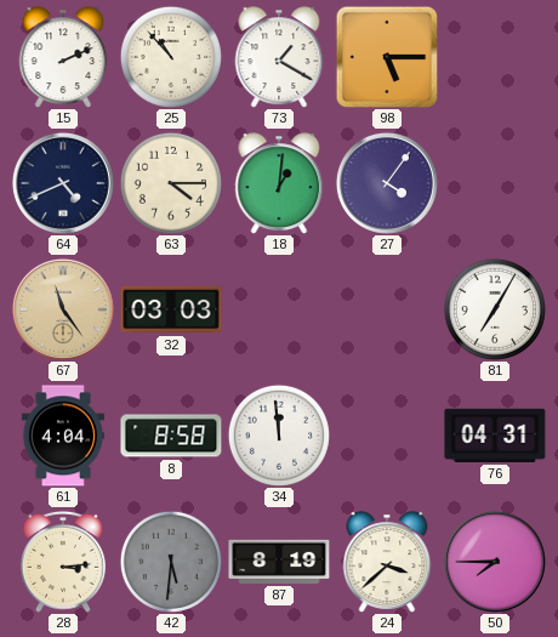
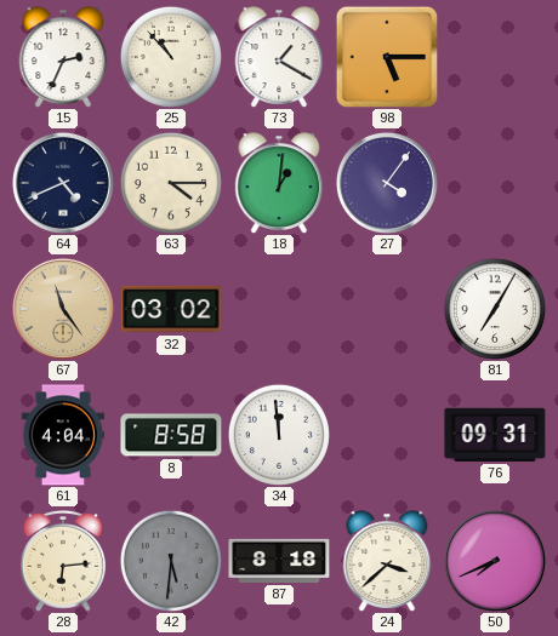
15: 2:11 -> 2:34
32: 03:03 -> 03:02
76: 04:31 -> 09:31
28: 3:14 -> 6:14
87: 8:19 -> 8:18
50: 7:45 -> 7:41
